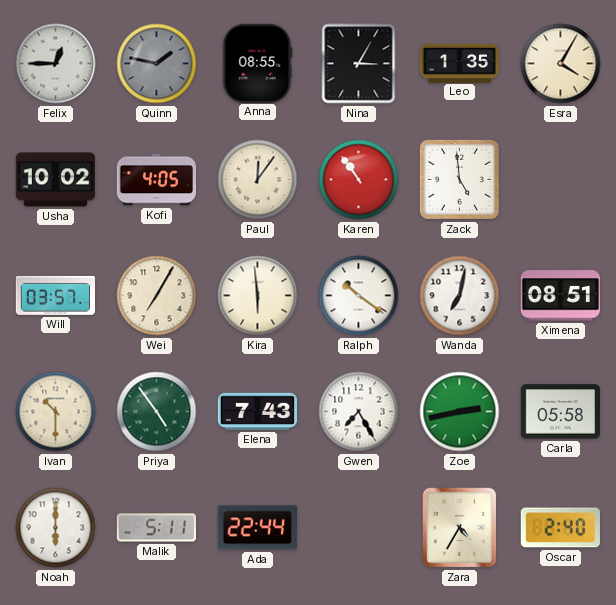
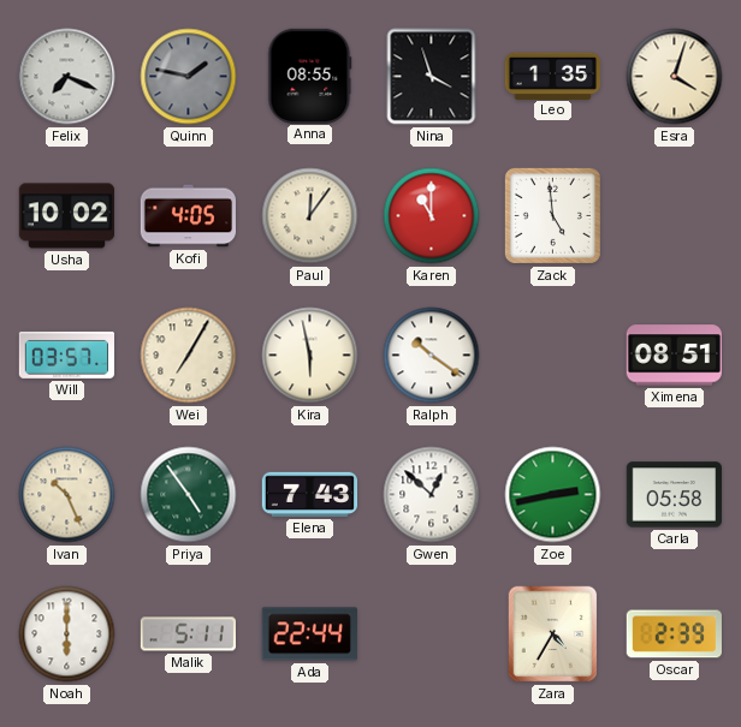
Felix: 12:45 -> 7:19
Nina: 3:05 -> 3:57
Esra: 4:05 -> 4:03
Karen: 10:54 -> 11:00
Kira: 5:59 -> 5:58
Wanda: 7:02 -> none
Ivan: 10:30 -> 10:26
Gwen: 7:25 -> 12:52
Oscar: 2:40 -> 2:39
